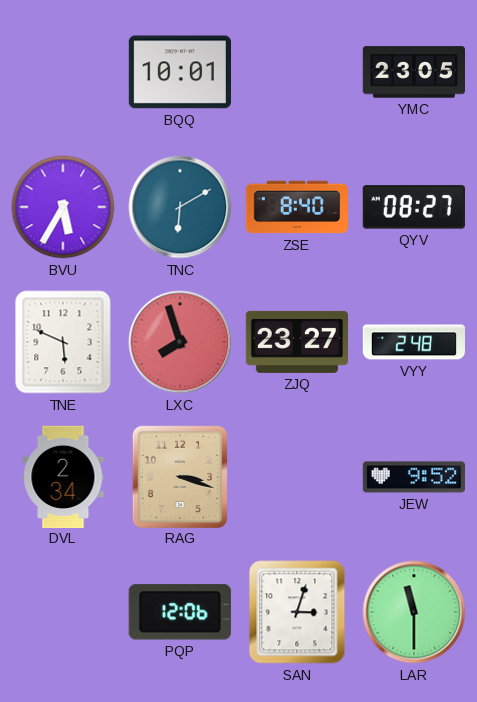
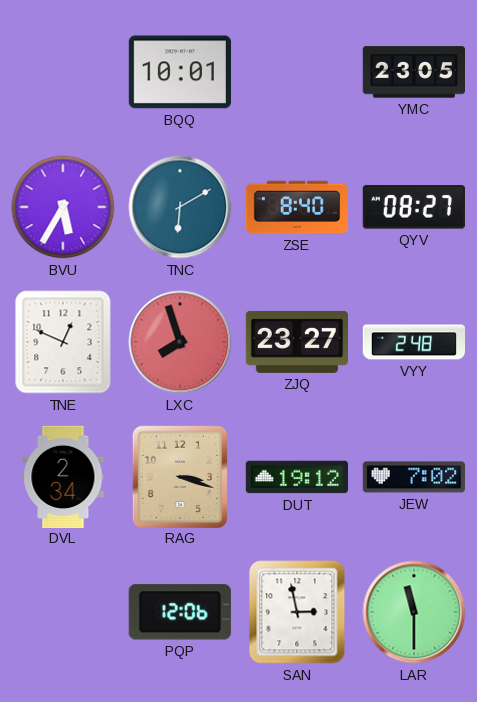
TNE: 5:49 -> 12:49
DUT: none -> 19:12
JEW: 9:52 -> 7:02
SAN: 3:03 -> 2:58
